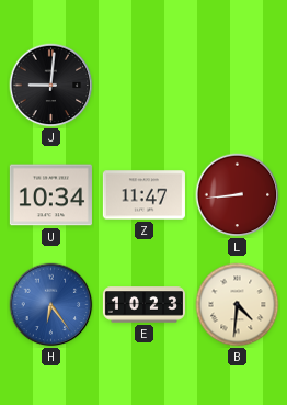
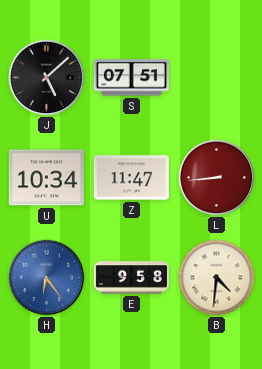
J: 9:01 -> 5:08
S: none -> 07:51
E: 10:23 -> 9:58
